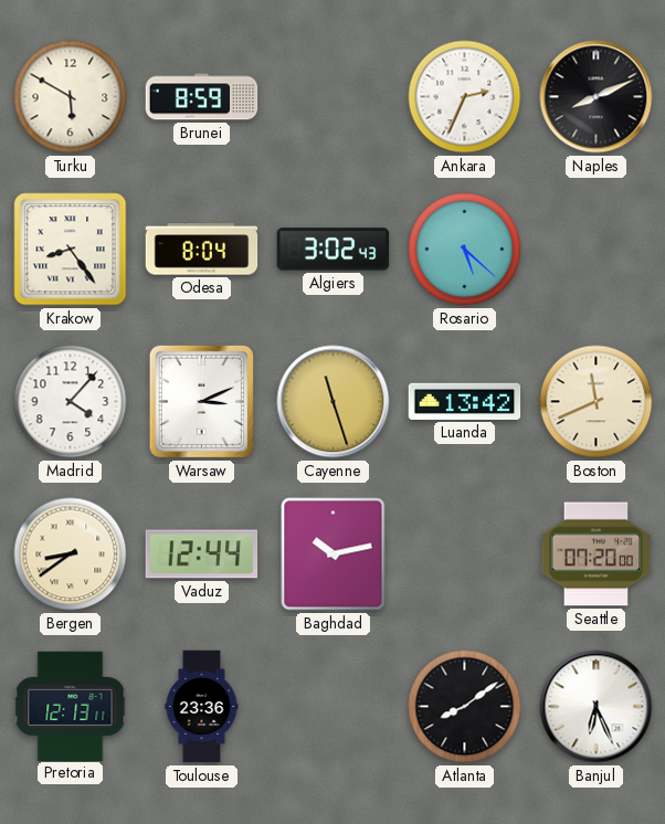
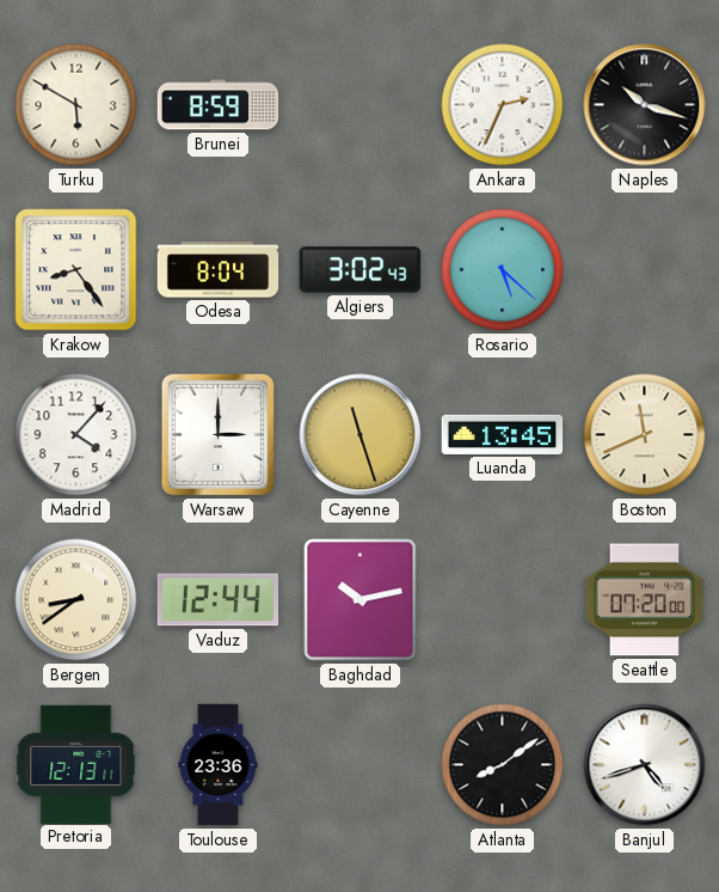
Naples: 8:11 -> 10:18
Warsaw: 3:11 -> 3:00
Luanda: 13:42 -> 13:45
Banjul: 6:26 -> 4:42
